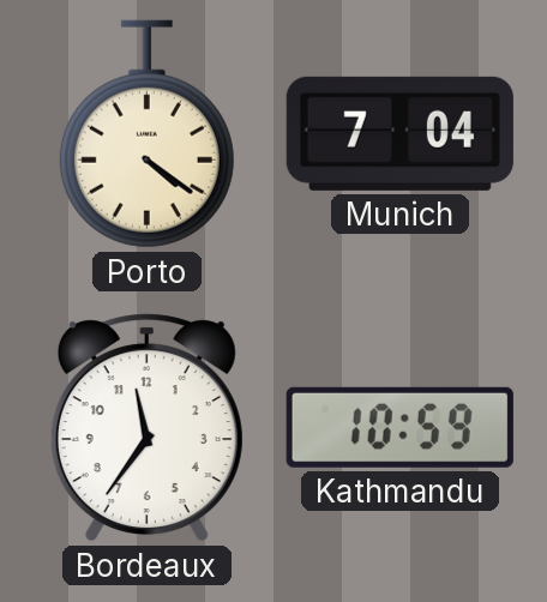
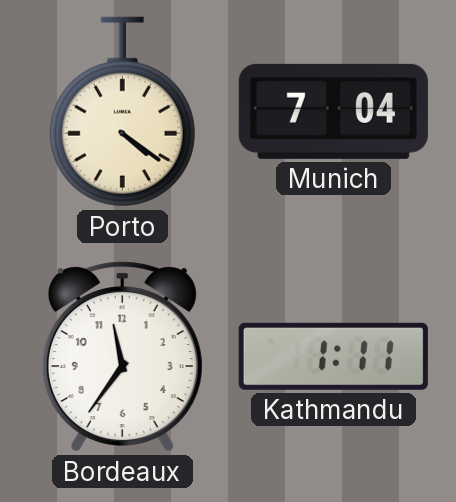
Kathmandu: 10:59 -> 1:11
